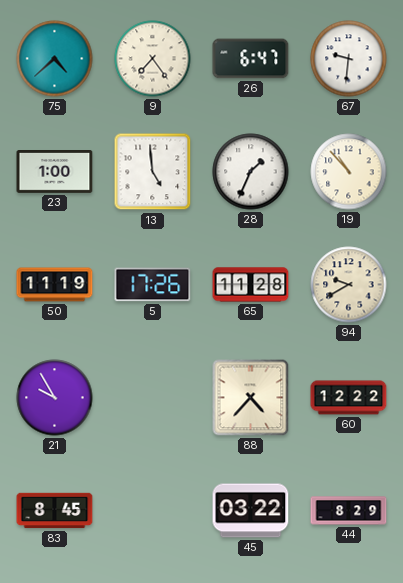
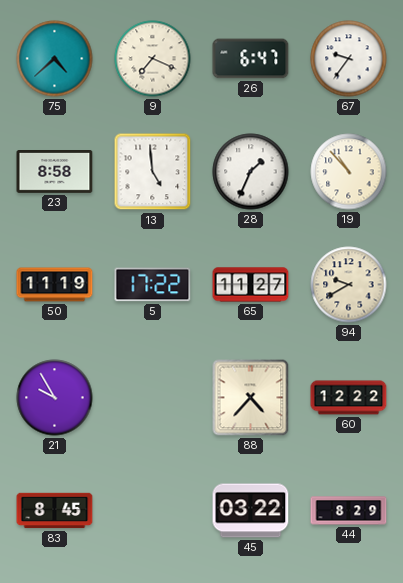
9: 7:24 -> 7:19
67: 9:31 -> 9:36
23: 1:00 -> 8:58
5: 17:26 -> 17:22
65: 11:28 -> 11:27
